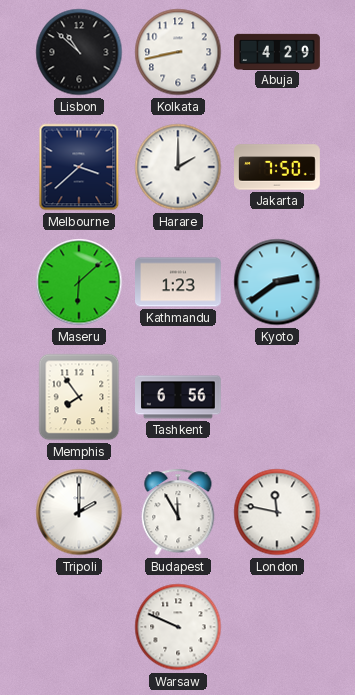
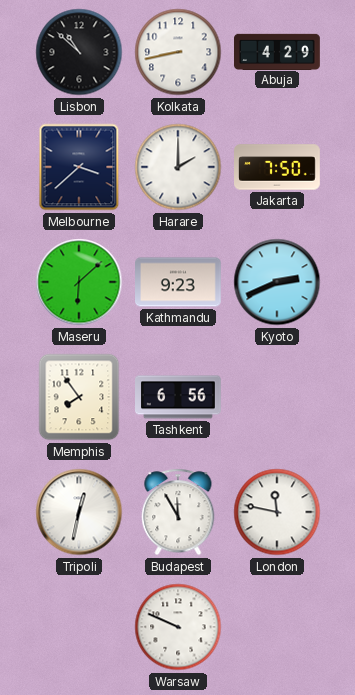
Kathmandu: 1:23 -> 9:23
Kyoto: 2:39 -> 2:41
Tripoli: 2:00 -> 12:32
